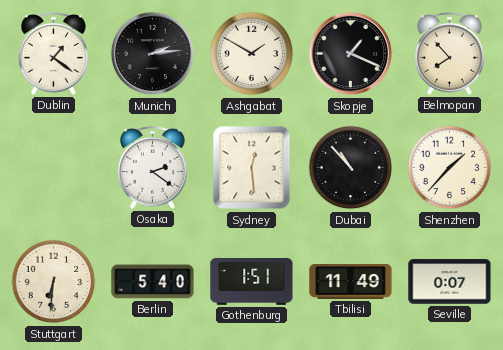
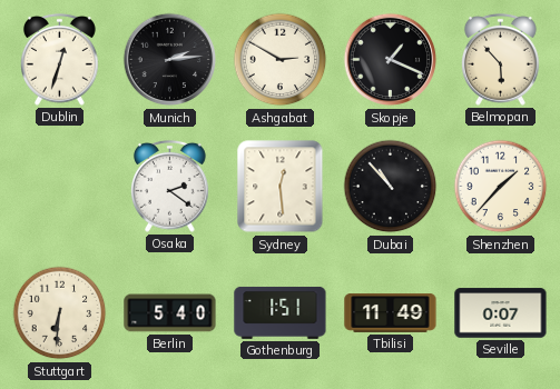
Dublin: 1:21 -> 12:33
Ashgabat: 1:50 -> 2:50
Belmopan: 7:53 -> 5:53
